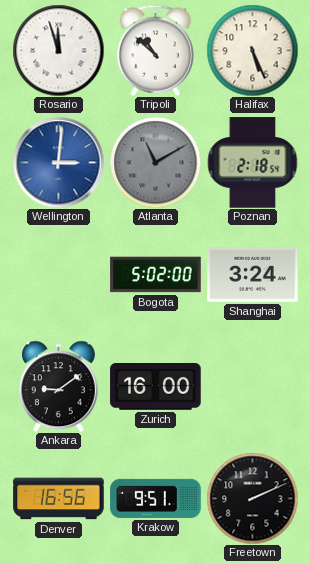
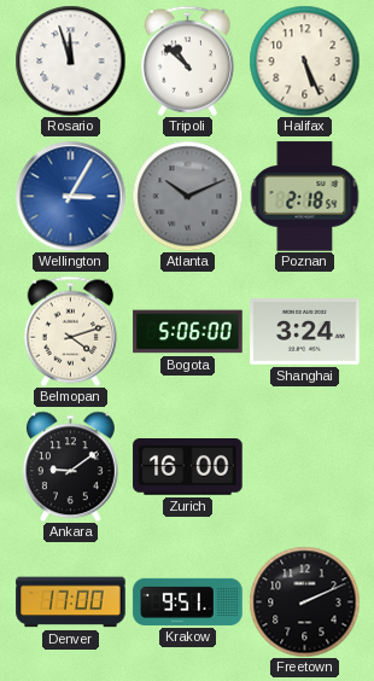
Wellington: 3:01 -> 3:05
Atlanta: 11:10 -> 10:11
Belmopan: none -> 4:12
Bogota: 5:02 -> 5:06
Denver: 16:56 -> 17:00
